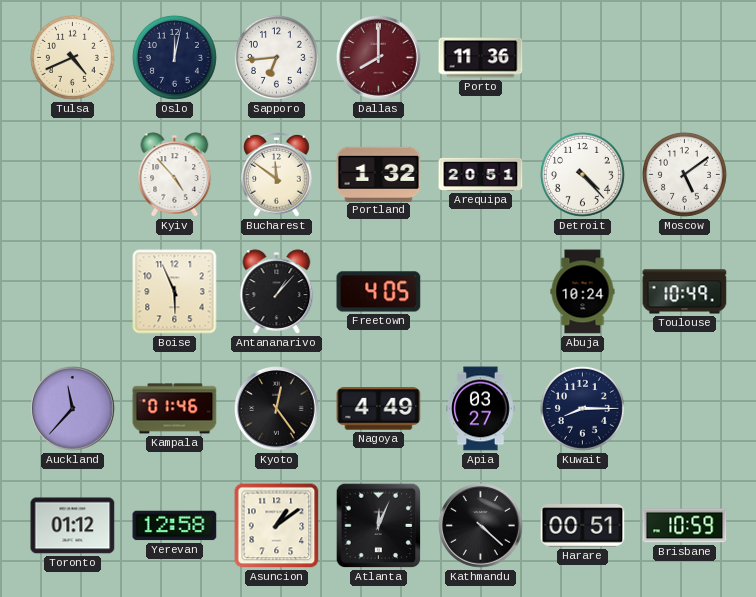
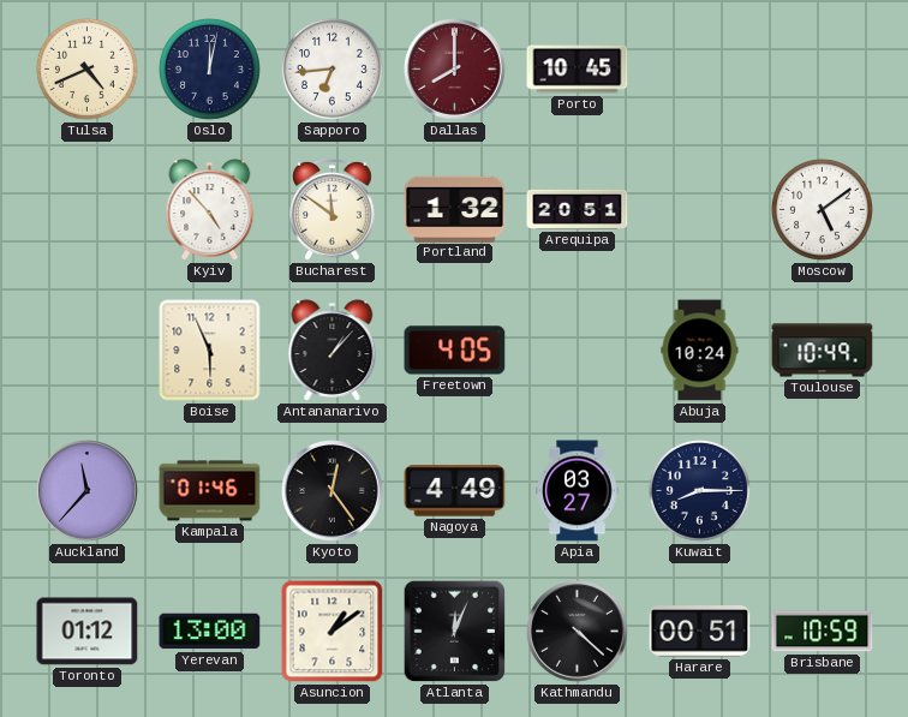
Porto: 11:36 -> 10:45
Detroit: 4:23 -> none
Yerevan: 12:58 -> 13:00
